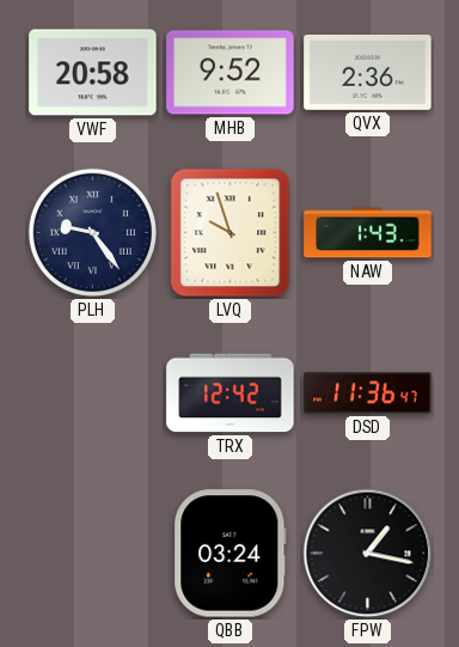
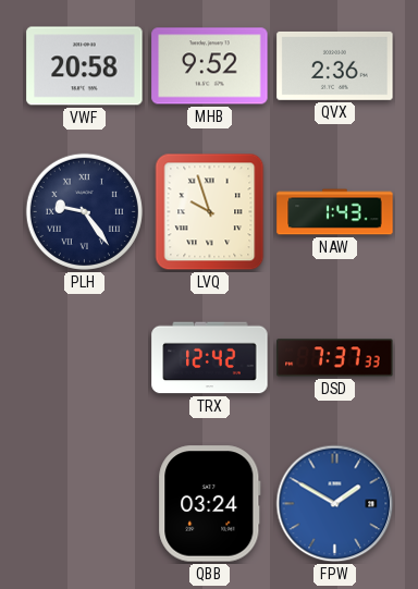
DSD: 11:36 -> 7:37
FPW: 1:17 -> 1:50
FPW dial: black -> blue
